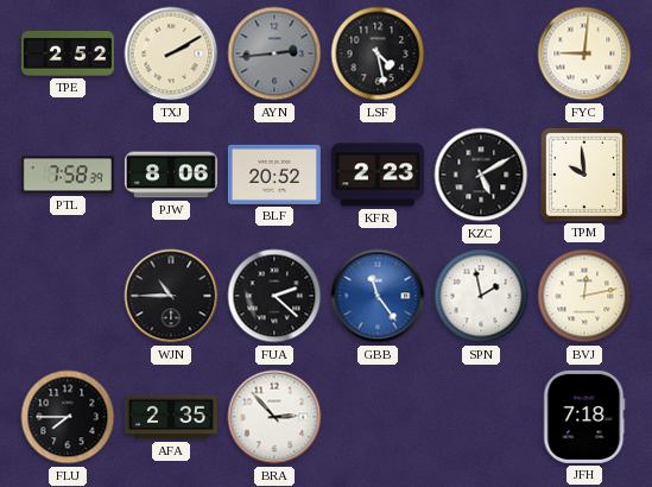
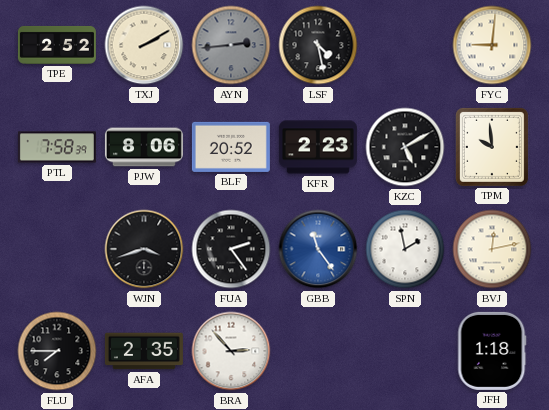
WJN: 10:45 -> 3:42
FUA: 2:22 -> 2:24
JFH: 7:18 -> 1:18
